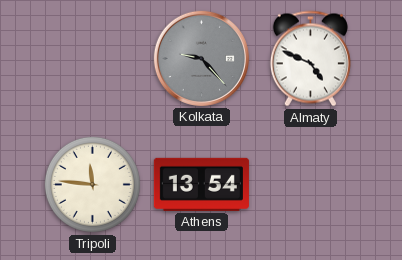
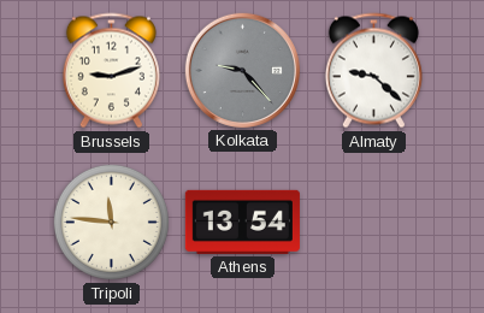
Brussels: none -> 9:12
Almaty: 4:49 -> 9:22
